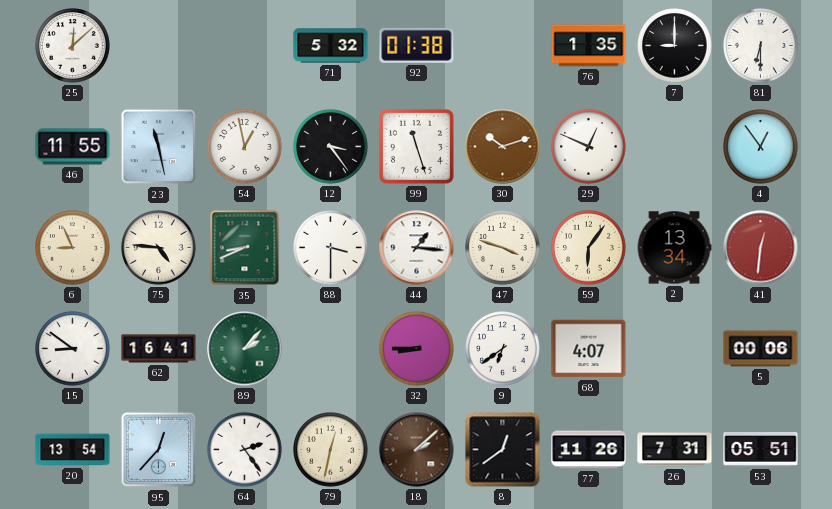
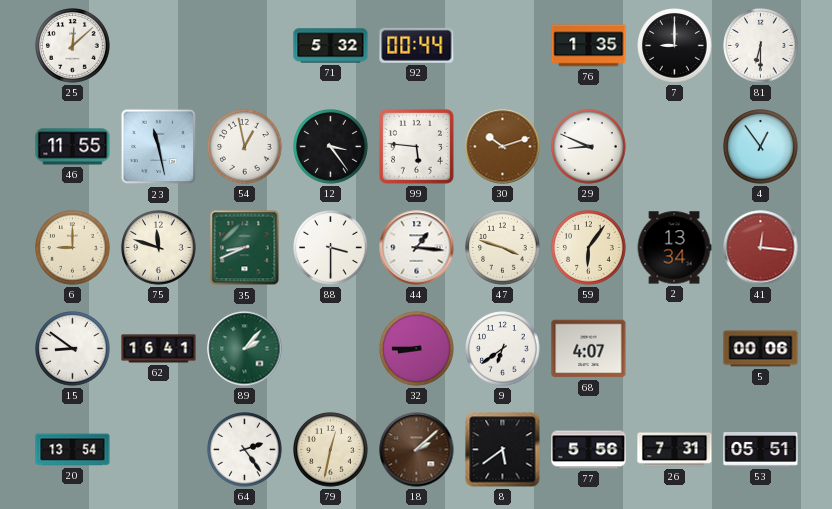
92: 01:38 -> 00:44
99: 11:27 -> 5:46
29: 12:49 -> 8:49
6: 8:56 -> 9:00
75: 4:46 -> 11:48
41: 12:31 -> 12:16
95: 12:37 -> none
8: 12:39 -> 5:39
77: 11:26 -> 5:56
